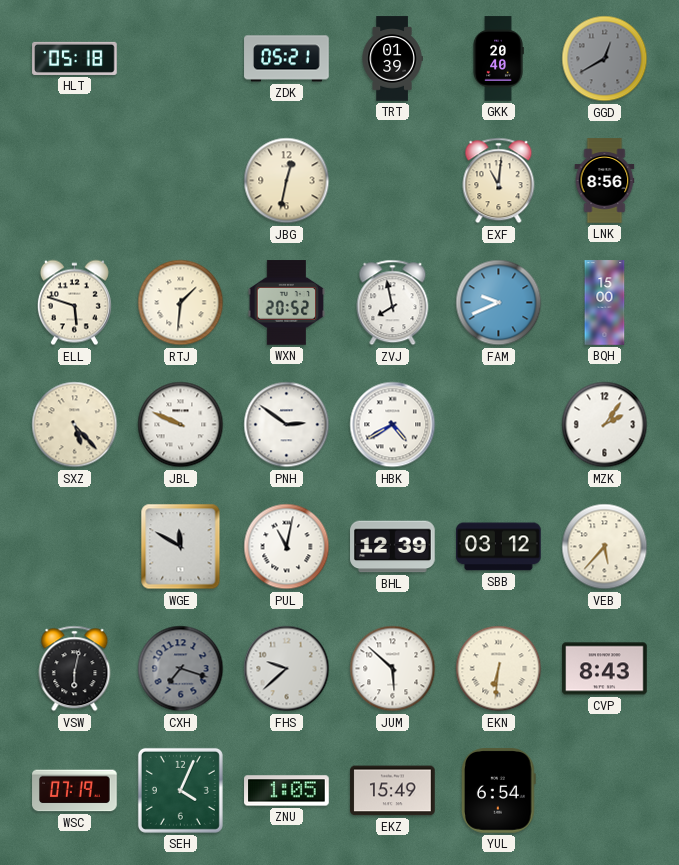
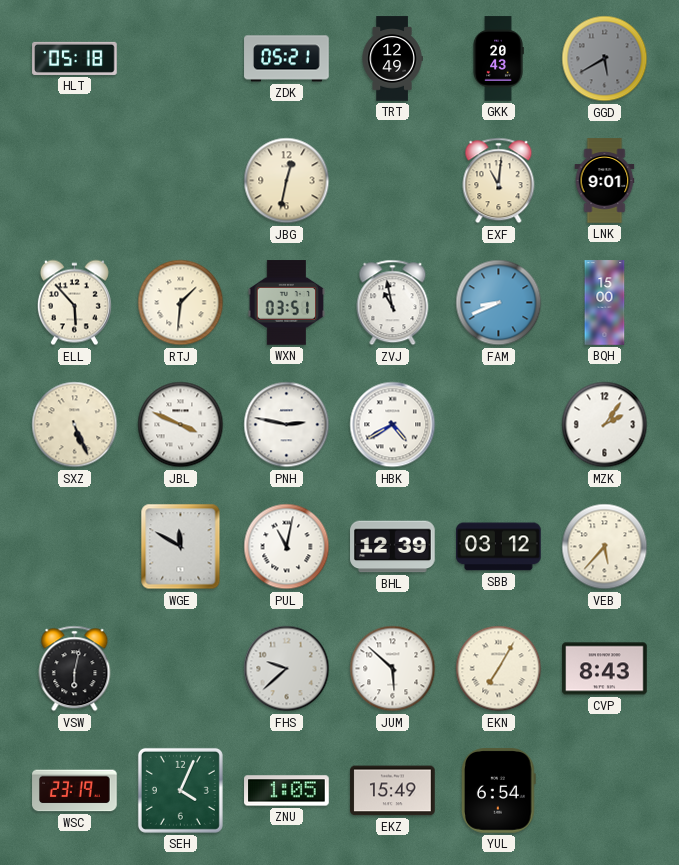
TRT: 01:39 -> 12:49
GKK: 20:40 -> 20:43
GGD: 12:40 -> 5:40
LNK: 8:56 -> 9:01
ELL: 5:48 -> 5:53
WXN: 20:52 -> 03:51
ZVJ: 7:58 -> 10:58
FAM: 9:41 -> 8:41
SXZ: 5:23 -> 5:26
JBL: 9:49 -> 3:49
PNH: 2:51 -> 2:47
CXH: 7:18 -> none
EKN: 6:31 -> 7:05
WSC: 07:19 -> 23:19
